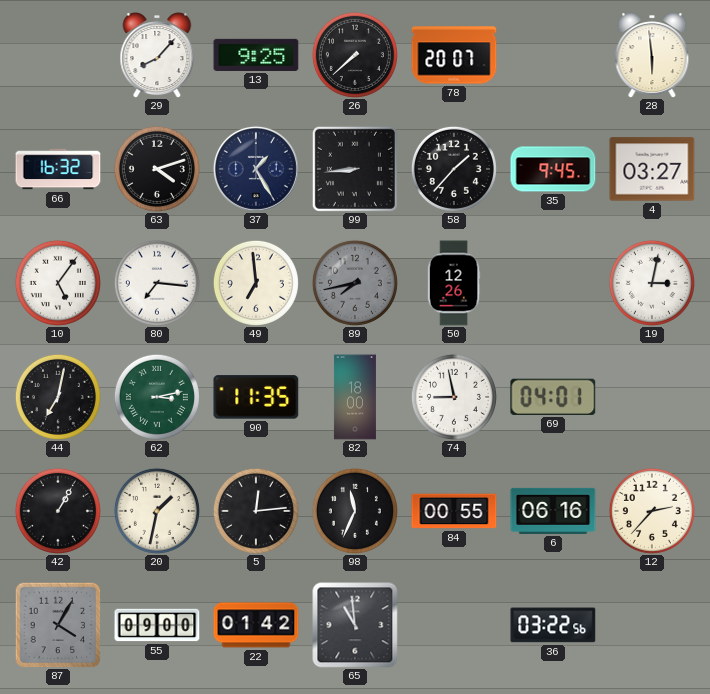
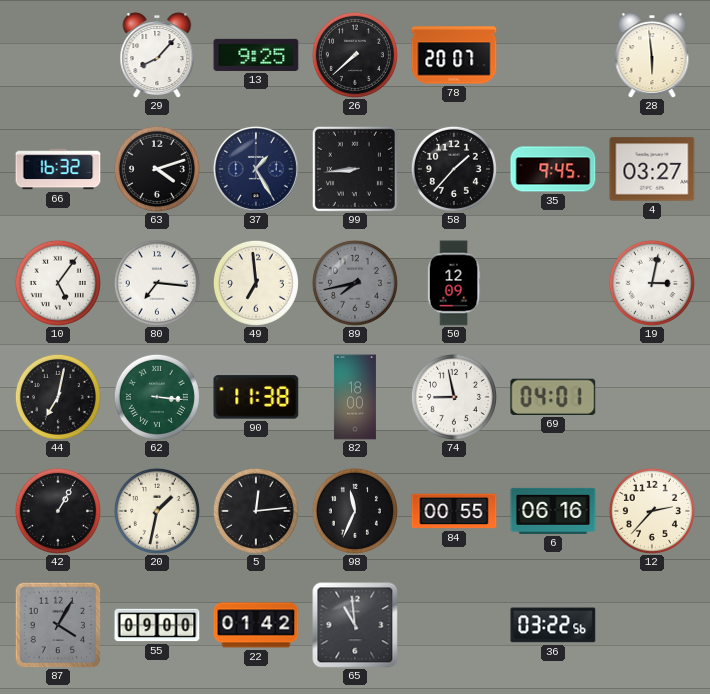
50: 12:26 -> 12:09
62: 3:13 -> 3:16
90: 11:35 -> 11:38
